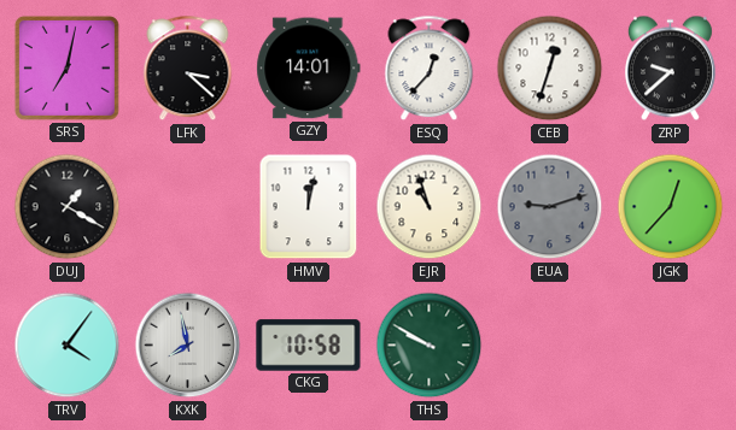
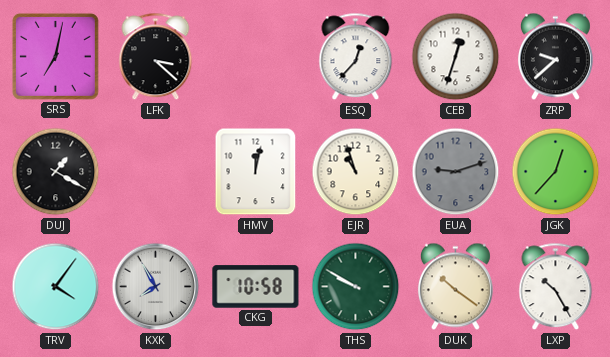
GZY: 14:01 -> none
KXK: 7:58 -> 7:55
DUK: none -> 10:21
LXP: none -> 10:25
